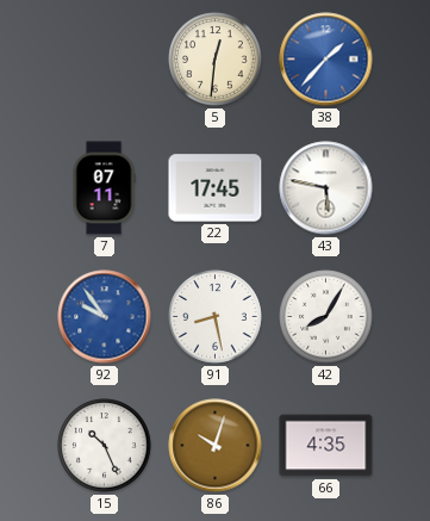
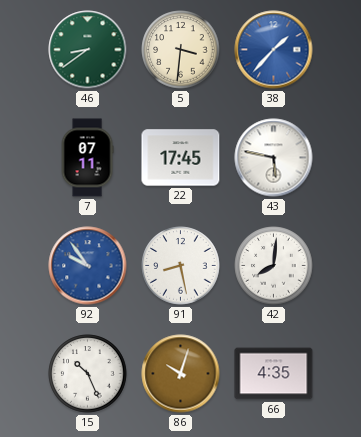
46: none -> 8:39
5: 12:31 -> 3:31
42: 8:05 -> 8:01
